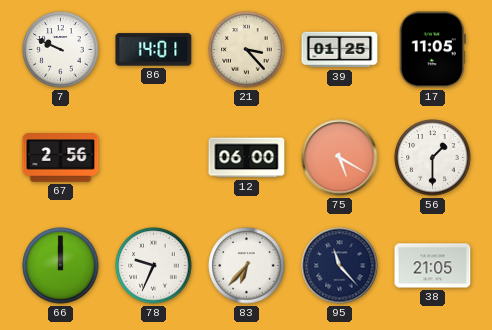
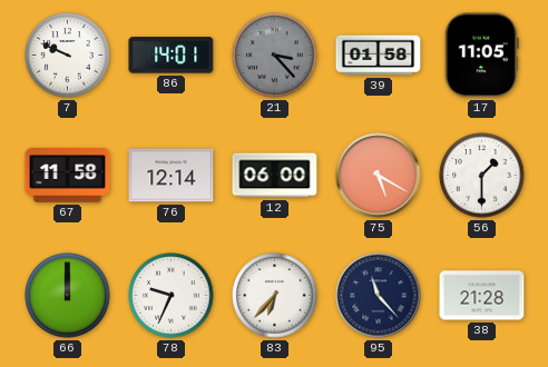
21 dial: cream -> grey
39: 01:25 -> 01:58
67: 2:56 -> 11:58
76: none -> 12:14
38: 21:05 -> 21:28
